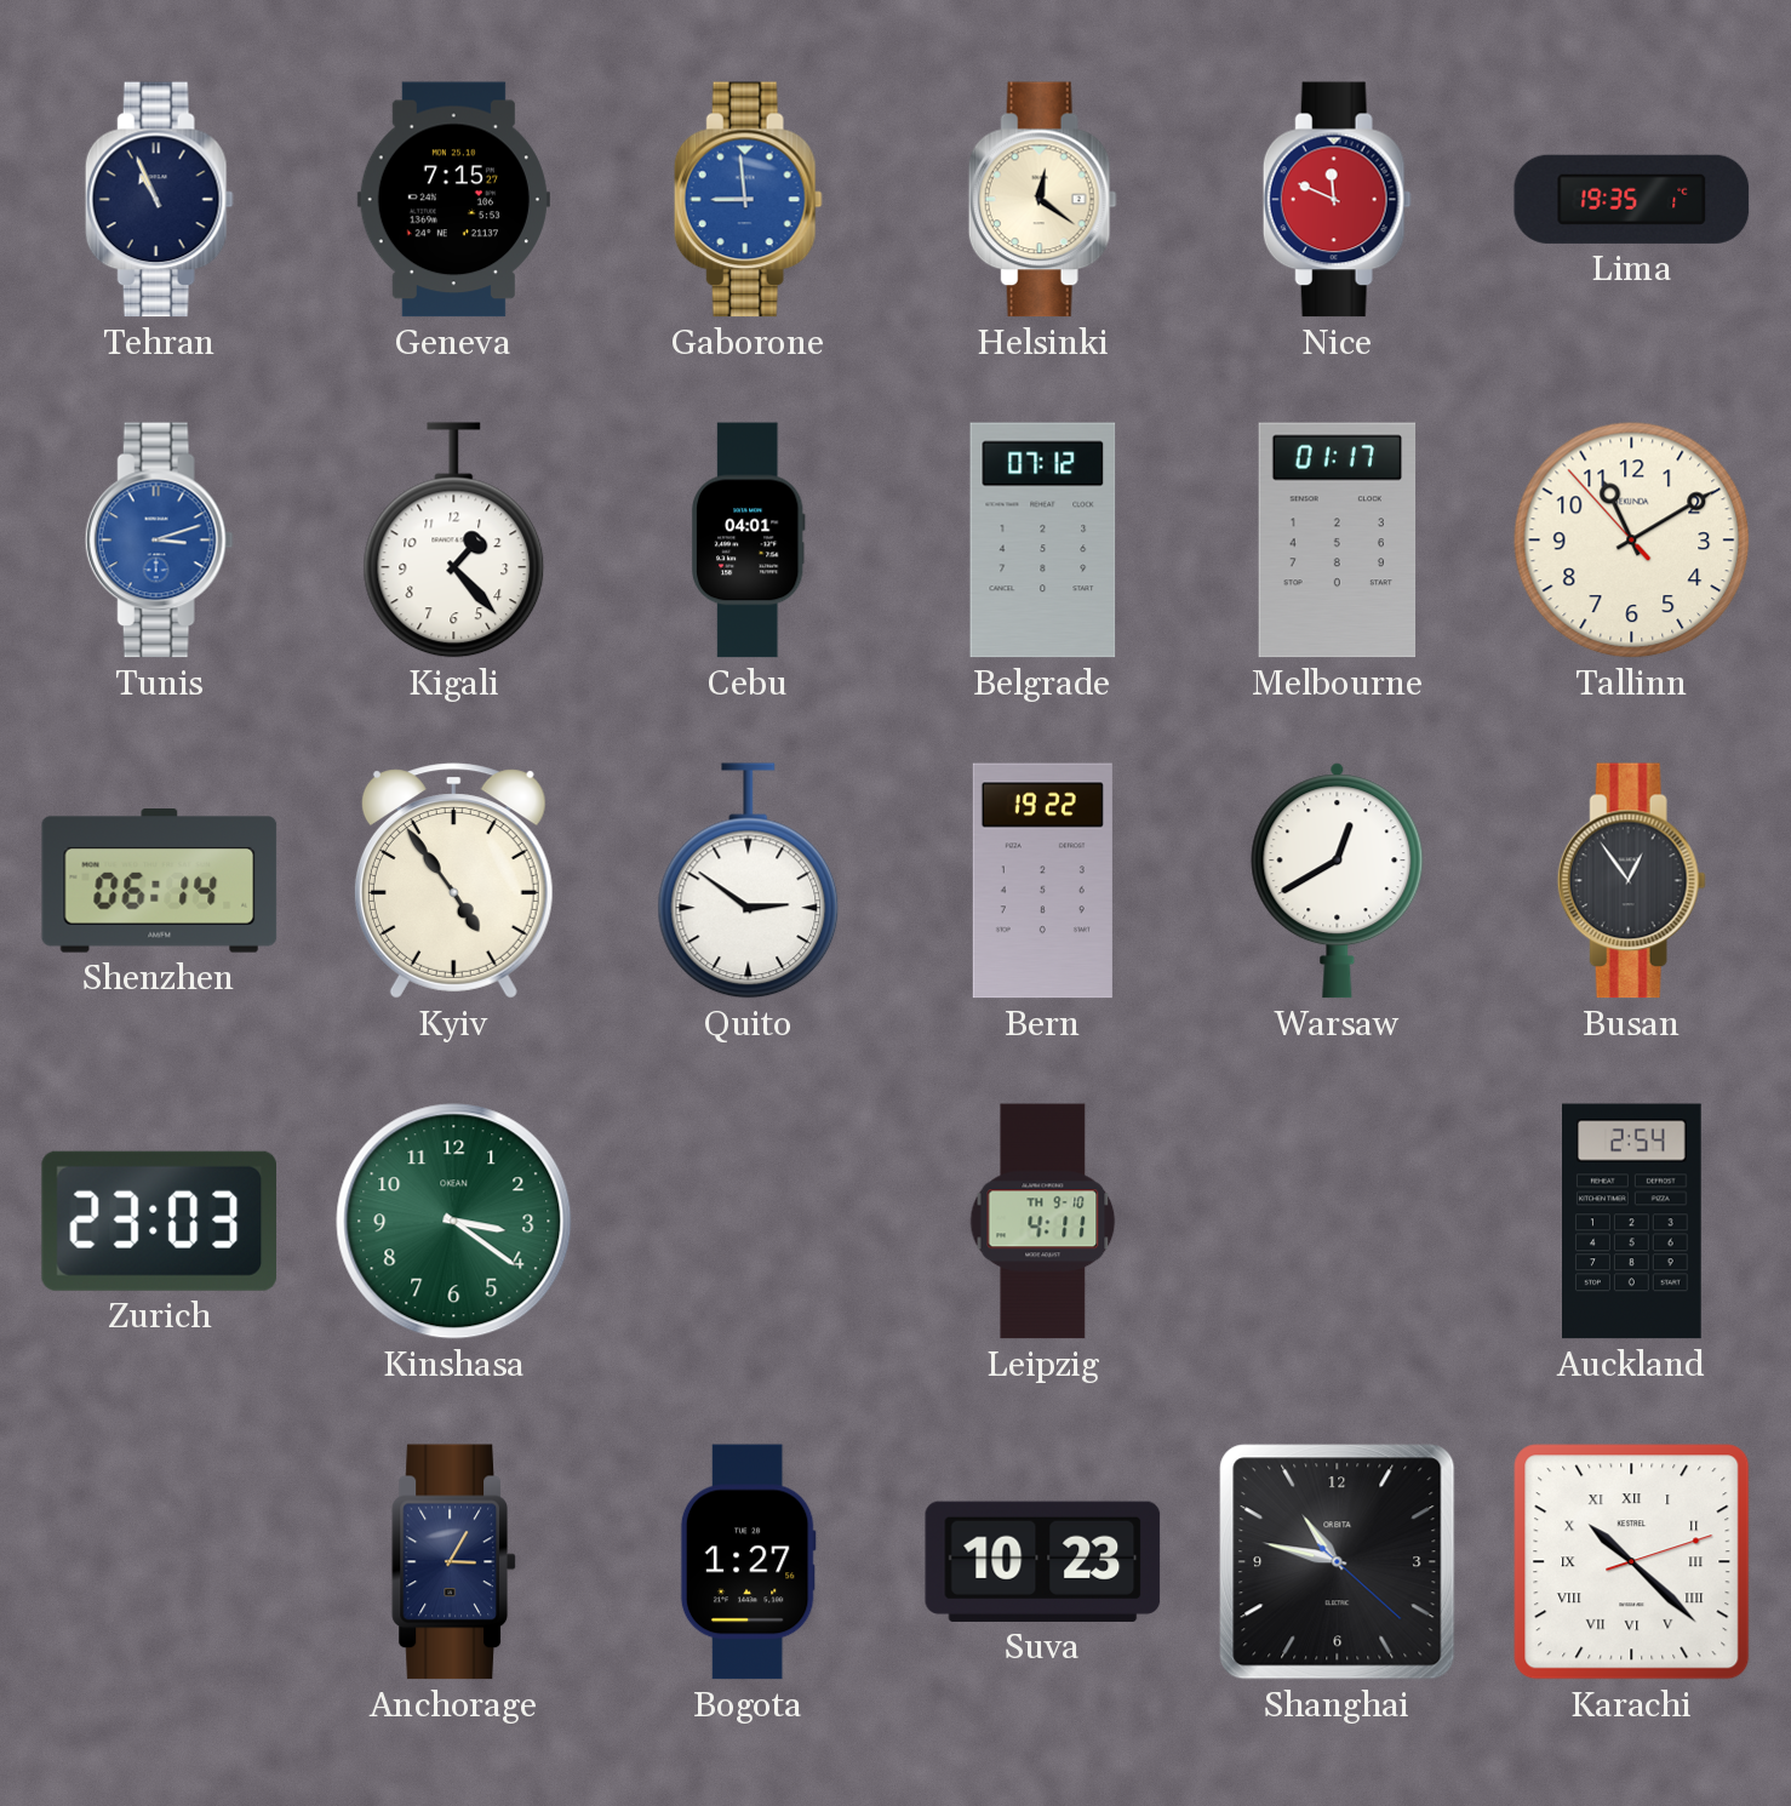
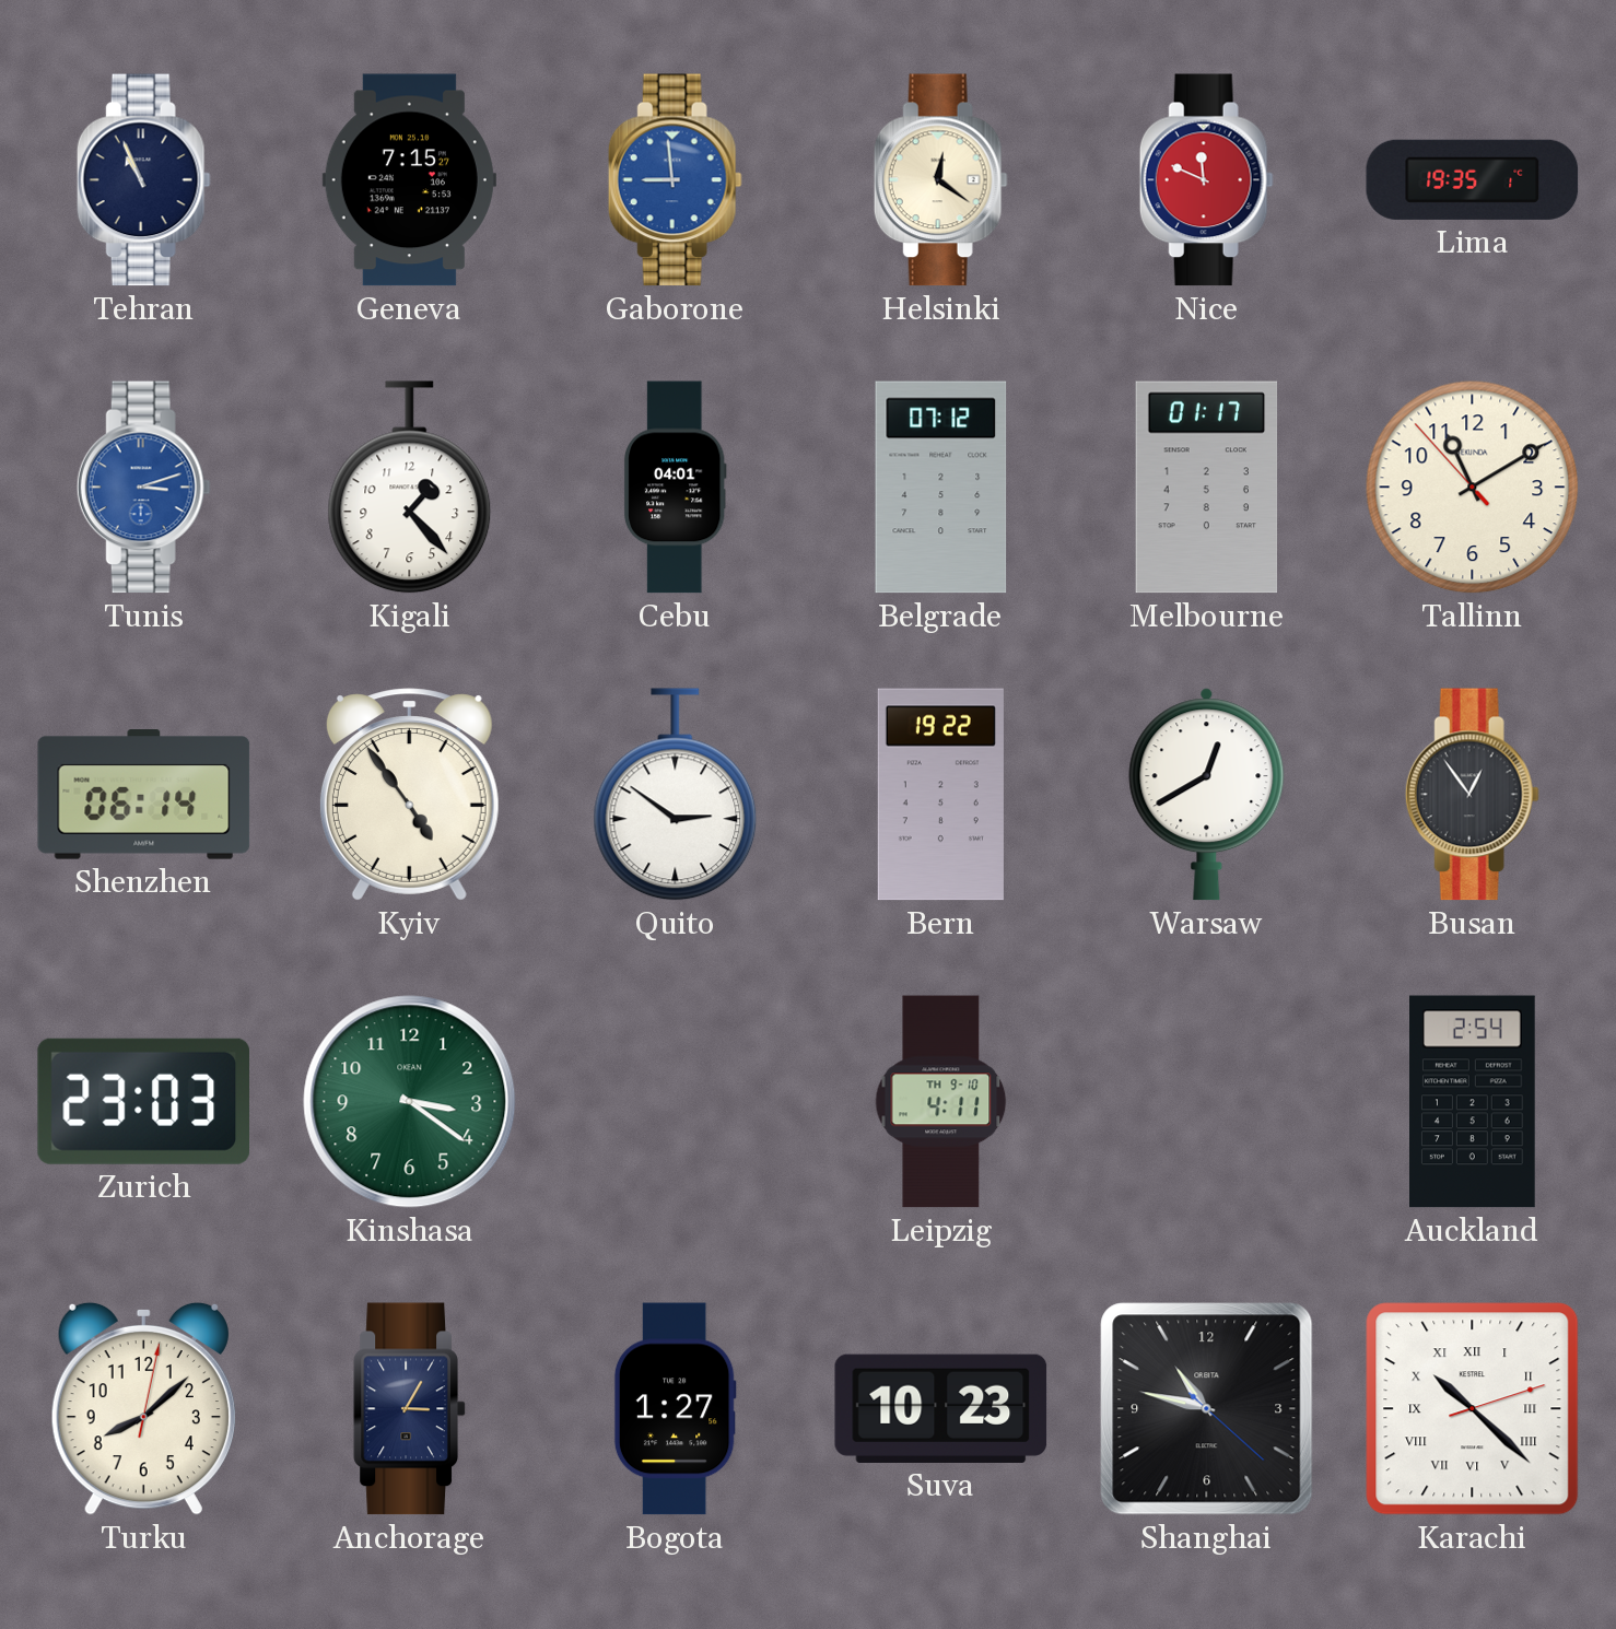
Turku: none -> 8:08
